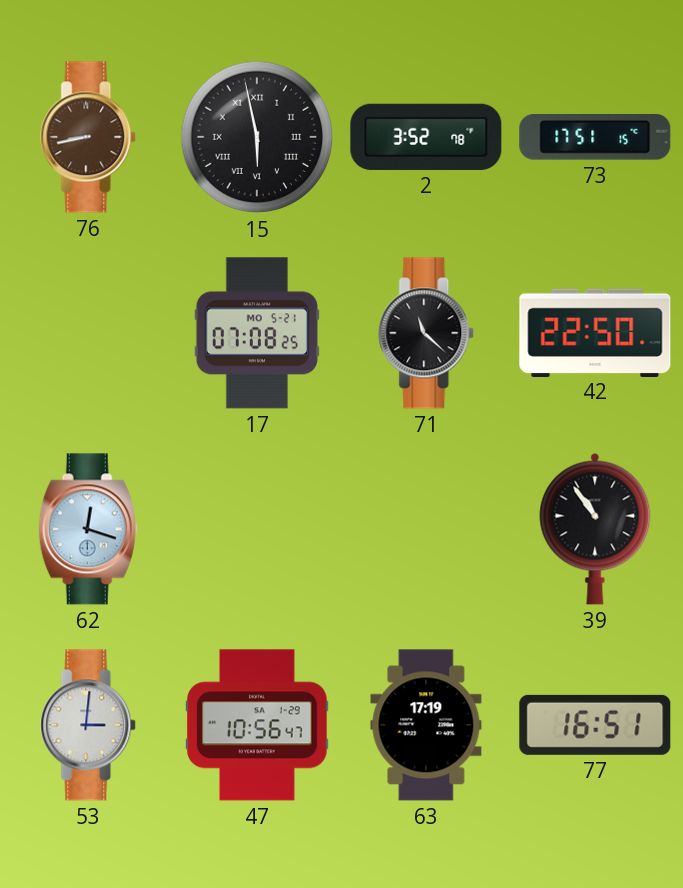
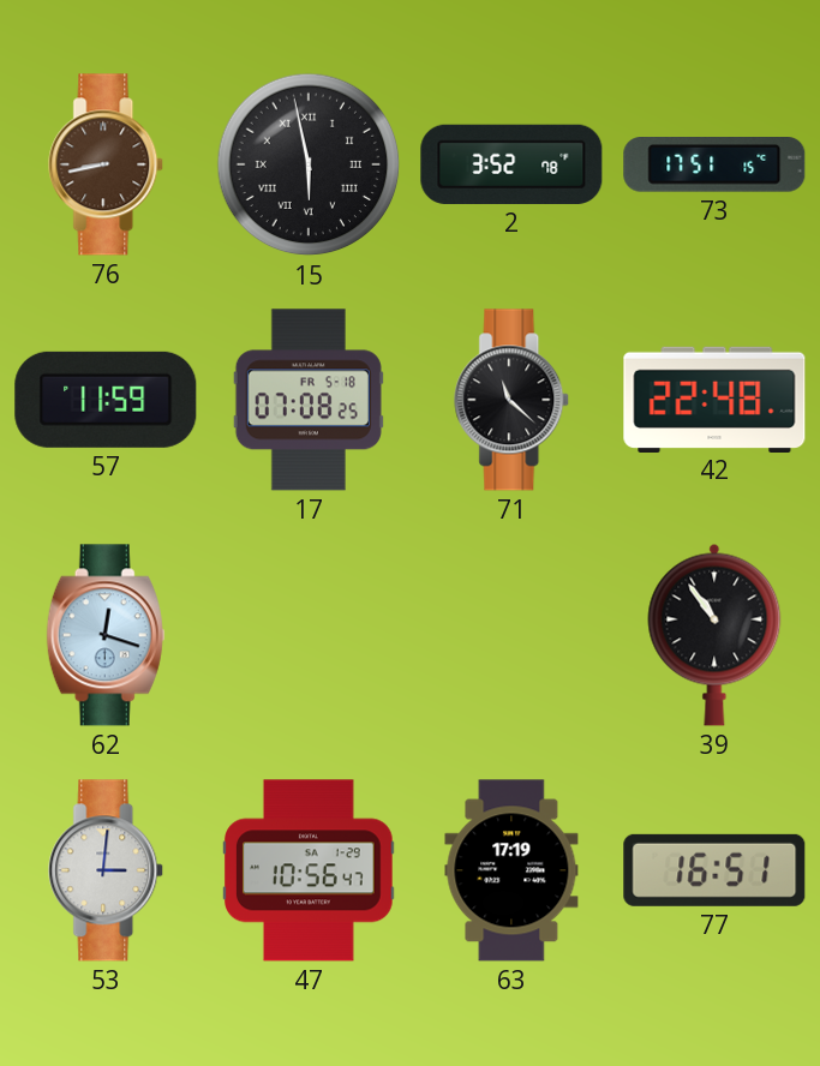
57: none -> 11:59
17 date: MO 5-21 -> FR 5-18
42: 22:50 -> 22:48
